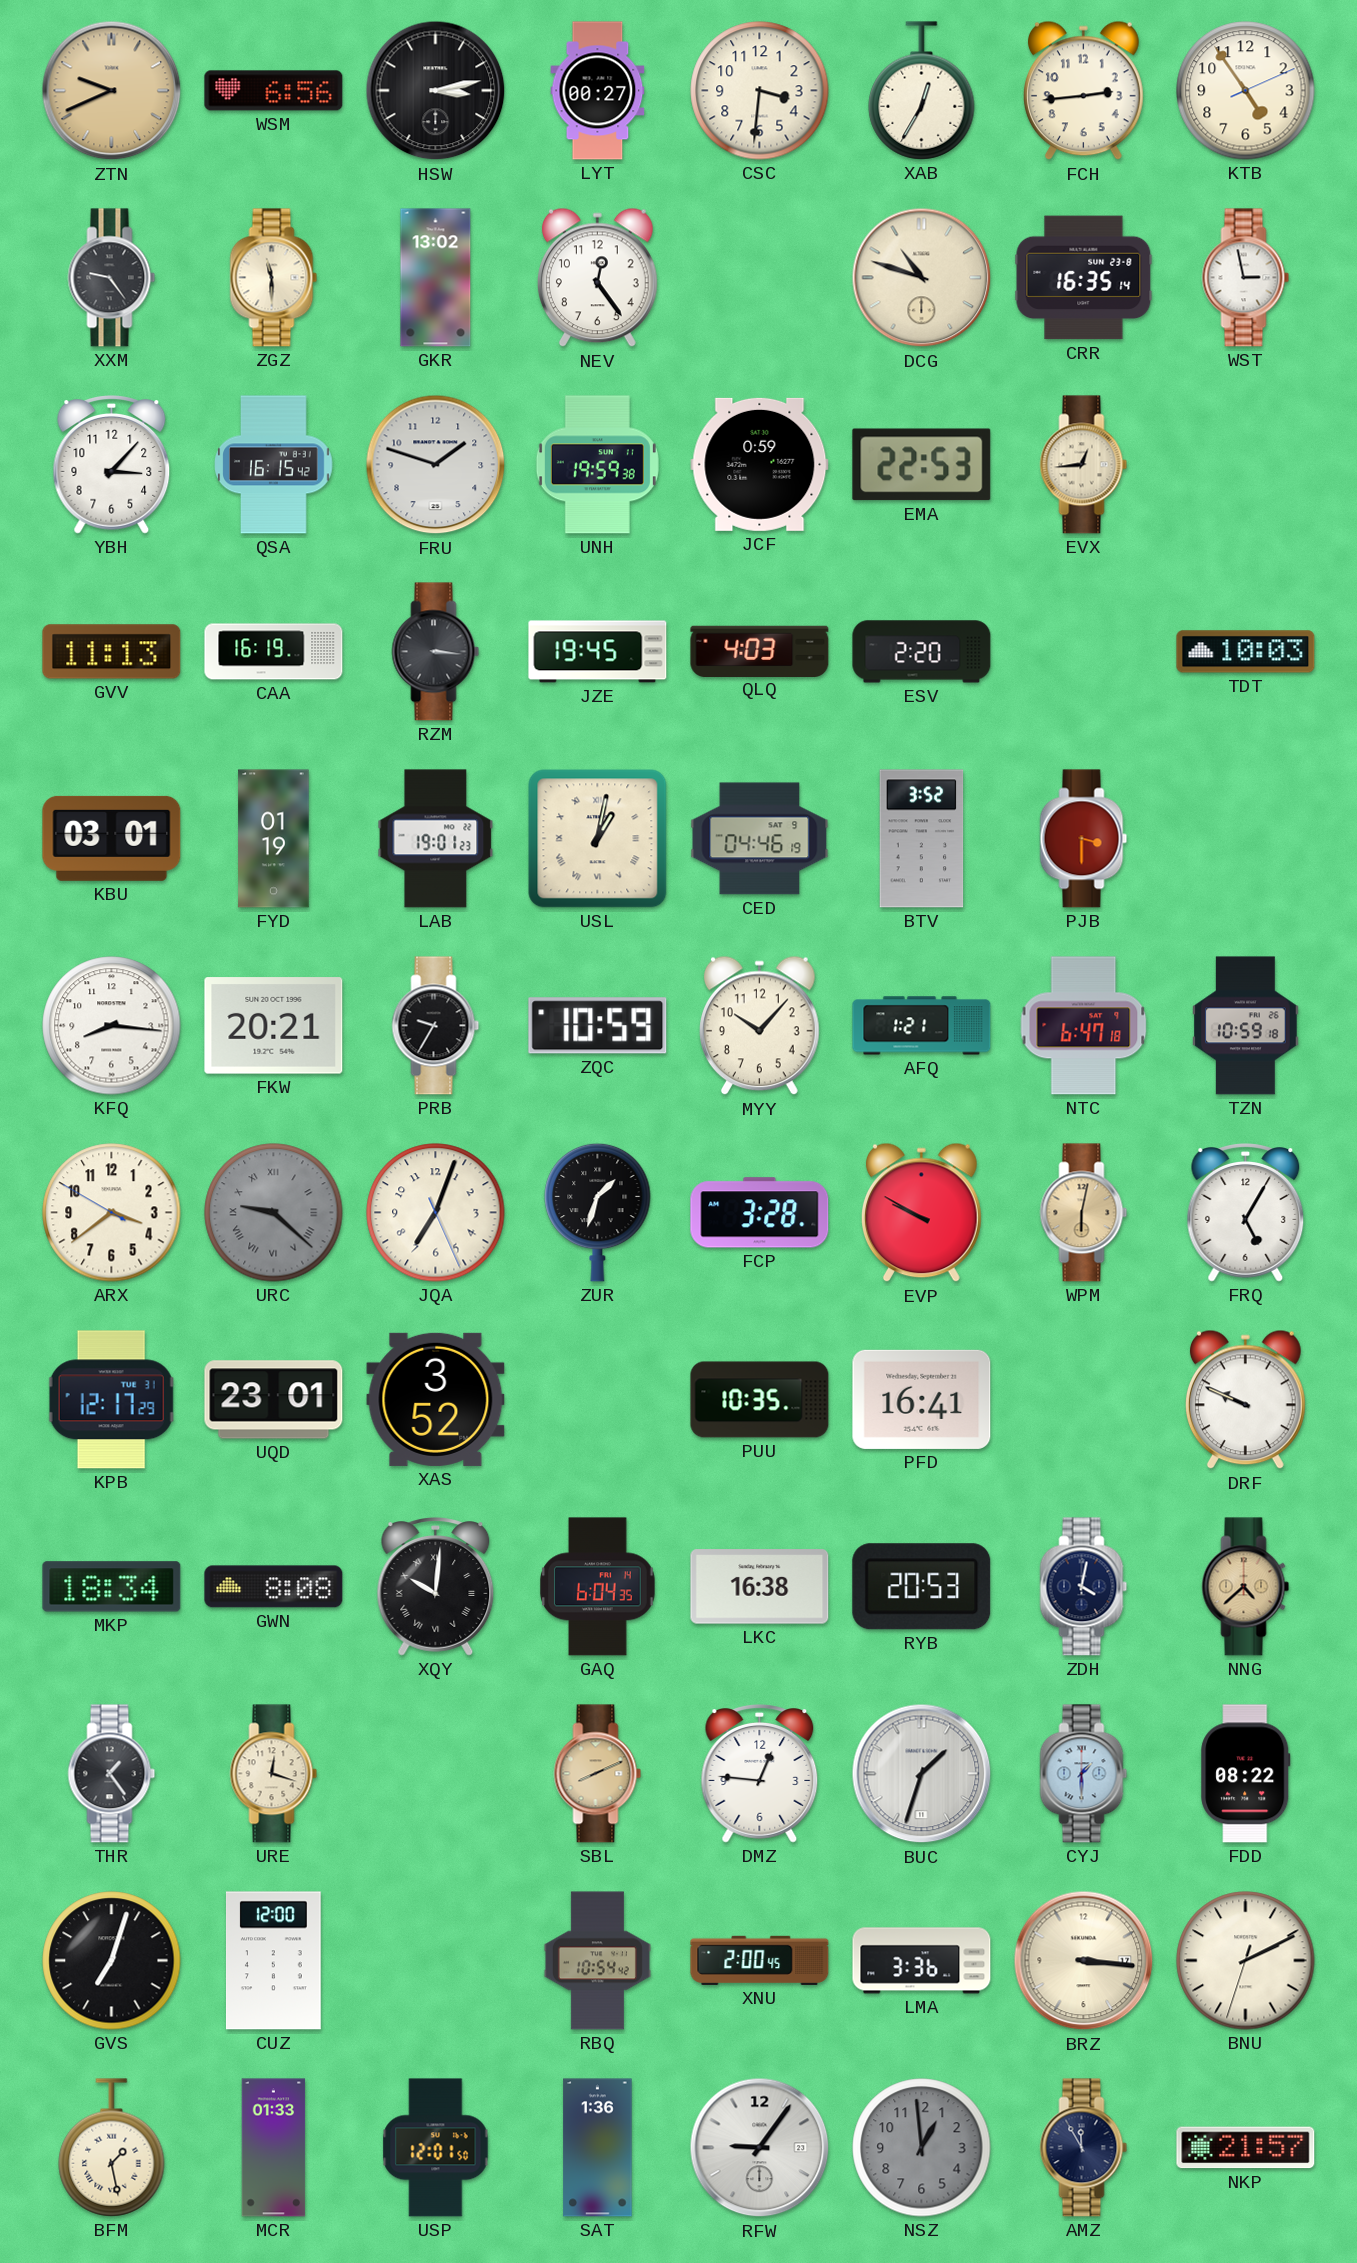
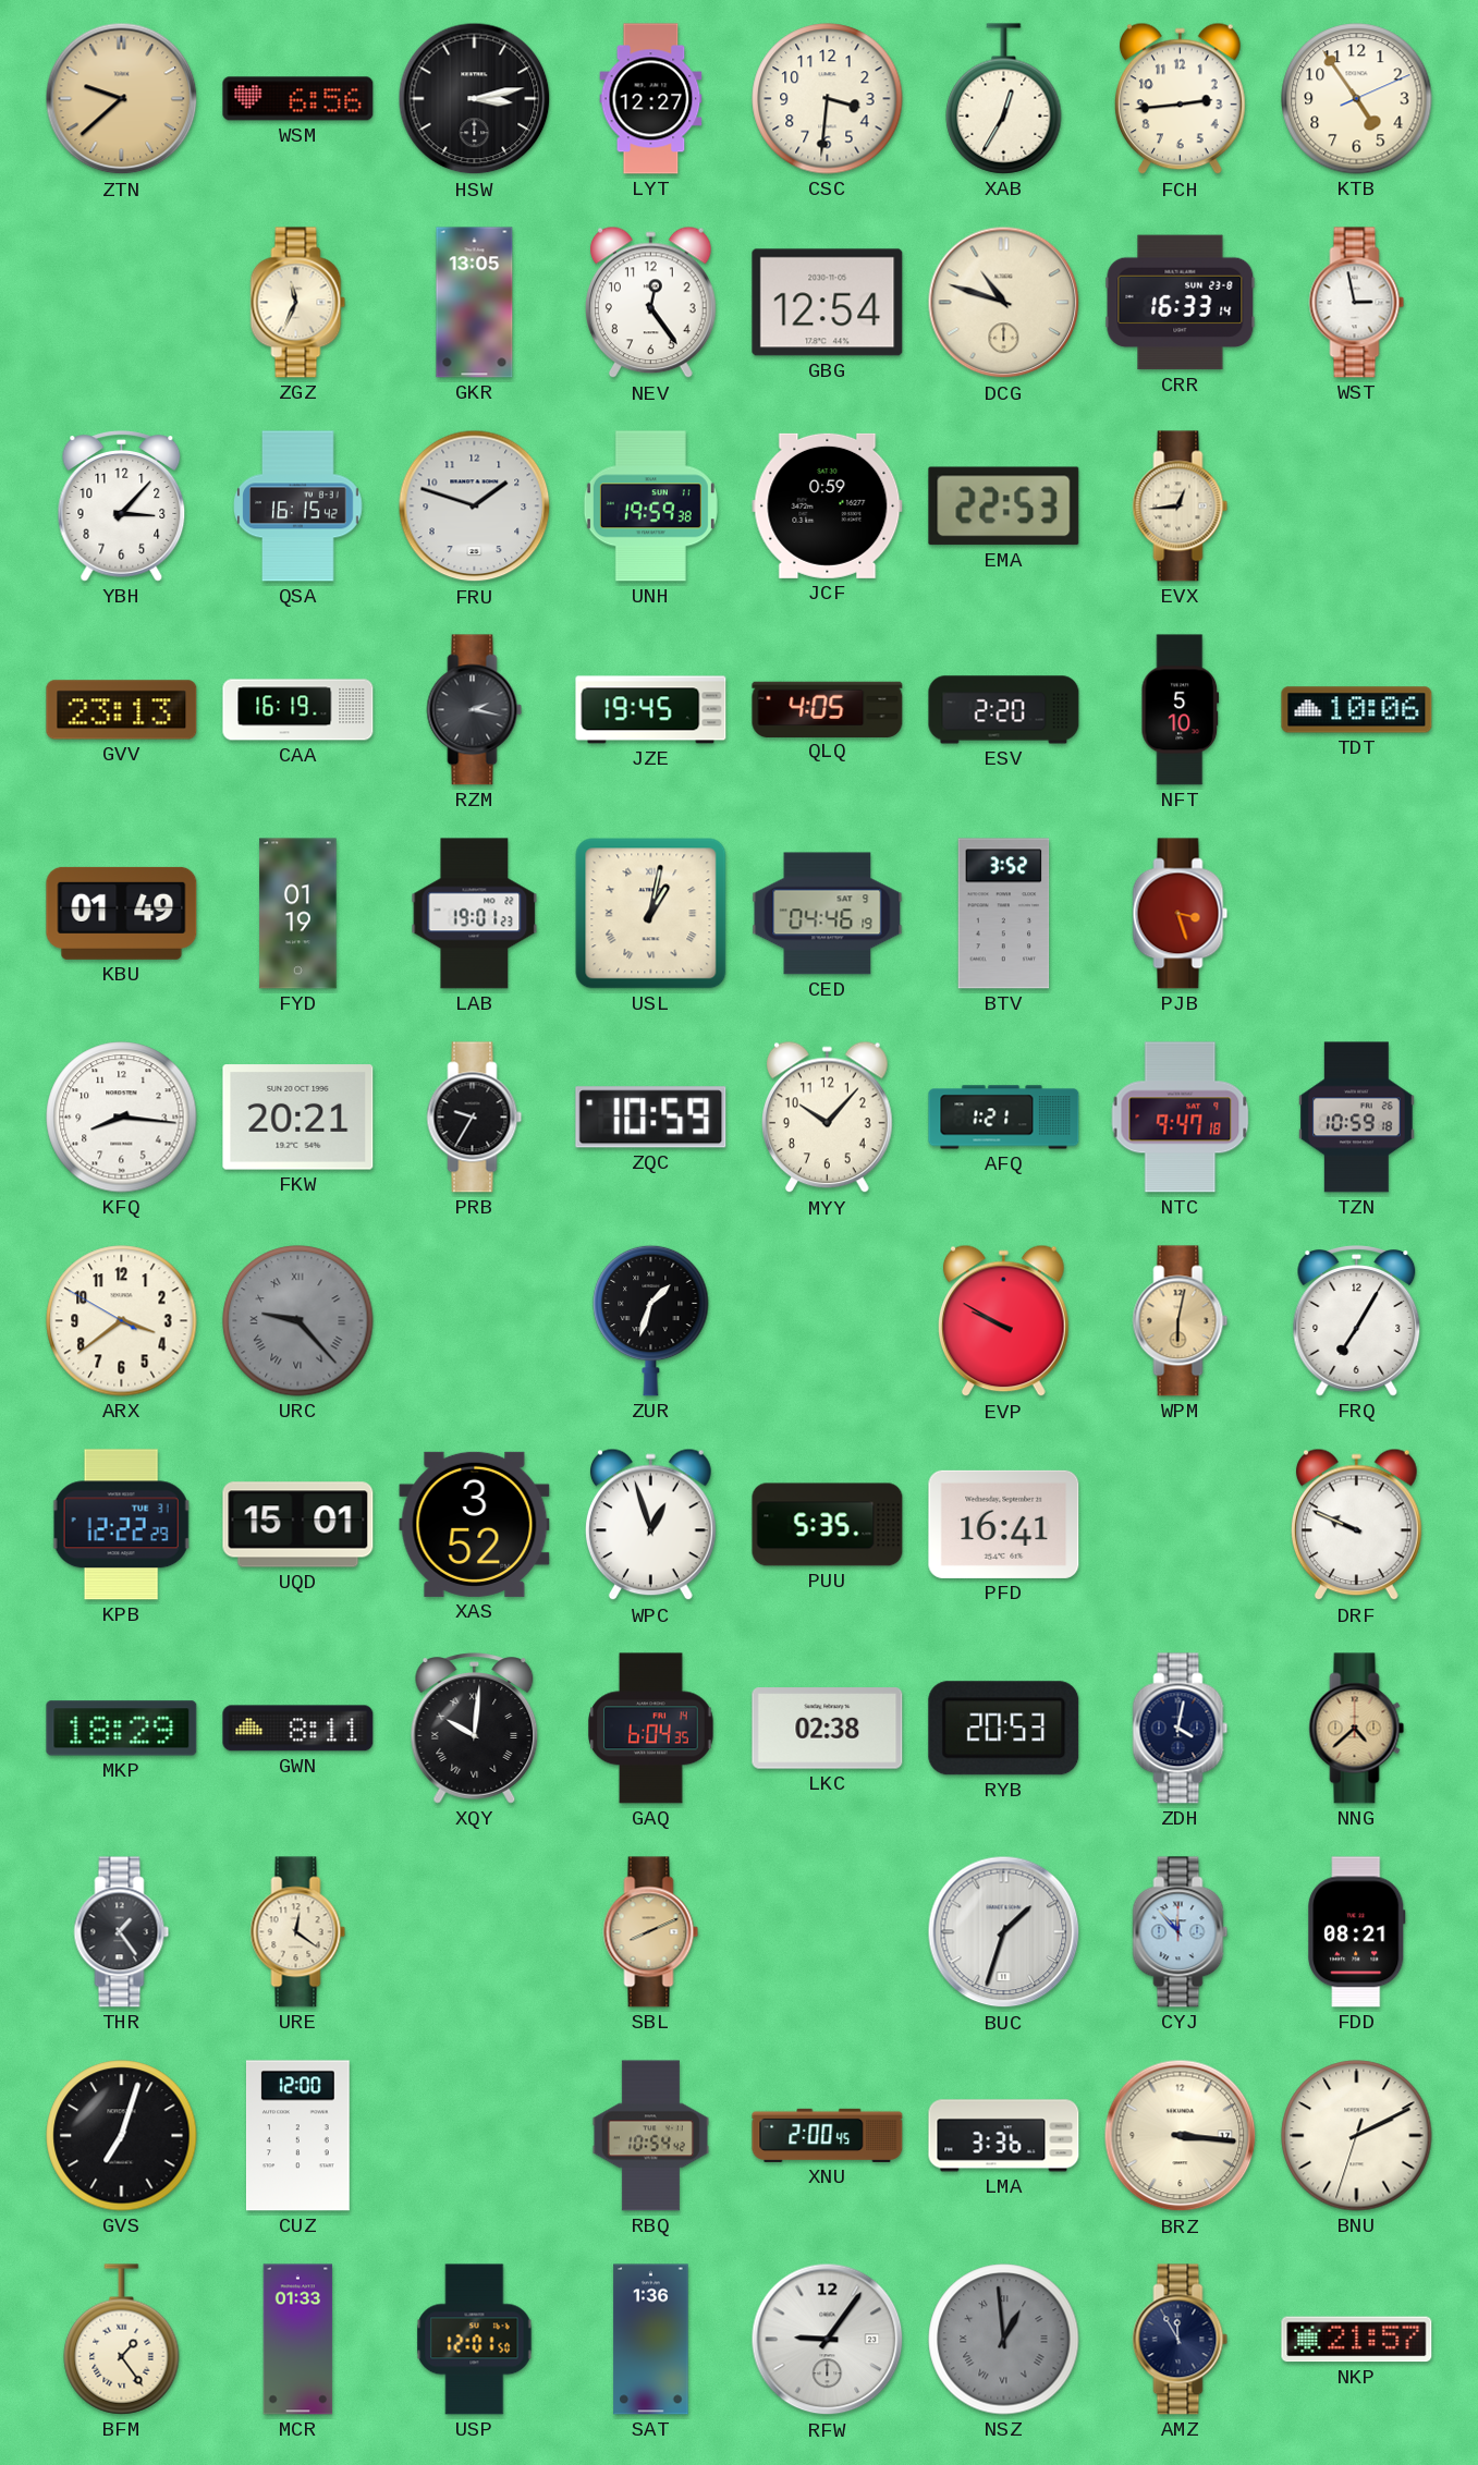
ZTN: 9:41 -> 9:38
LYT: 00:27 -> 12:27
XXM: 9:24 -> none
ZGZ: 11:30 -> 11:34
GKR: 13:02 -> 13:05
GBG: none -> 12:54
CRR: 16:35 -> 16:33
GVV: 11:13 -> 23:13
RZM: 3:16 -> 2:17
QLQ: 4:03 -> 4:05
NFT: none -> 5:10
TDT: 10:03 -> 10:06
KBU: 03:01 -> 01:49
PJB: 3:30 -> 3:27
NTC: 6:47 -> 9:47
URC: 9:22 -> 9:23
JQA: 7:03 -> none
FCP: 3:28 -> none
FRQ: 5:05 -> 7:05
KPB: 12:17 -> 12:22
UQD: 23:01 -> 15:01
WPC: none -> 12:57
PUU: 10:35 -> 5:35
MKP: 18:34 -> 18:29
GWN: 8:08 -> 8:11
LKC: 16:38 -> 02:38
URE: 12:18 -> 12:21
DMZ: 12:46 -> none
CYJ: 1:30 -> 11:53
FDD: 08:22 -> 08:21
BFM: 1:28 -> 1:24
NSZ numerals: Arabic -> Roman
